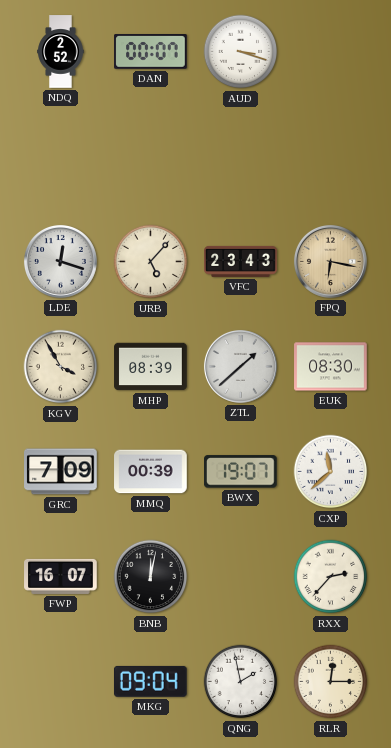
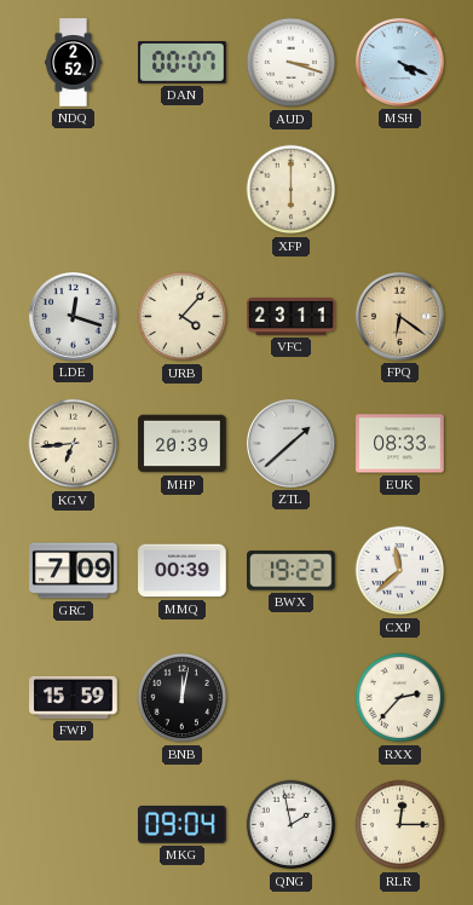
MSH: none -> 4:19
XFP: none -> 6:00
URB: 5:07 -> 4:07
VFC: 23:43 -> 23:11
FPQ: 6:17 -> 6:21
KGV: 3:55 -> 6:44
MHP: 08:39 -> 20:39
EUK: 08:30 -> 08:33
BWX: 19:07 -> 19:22
FWP: 16:07 -> 15:59
